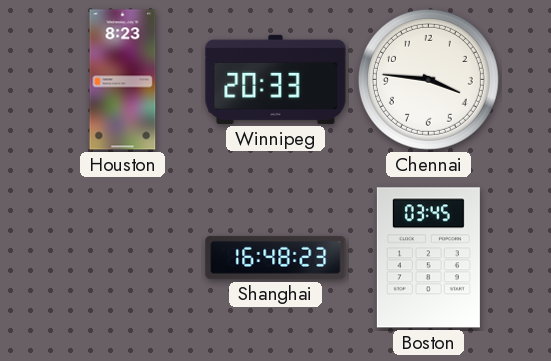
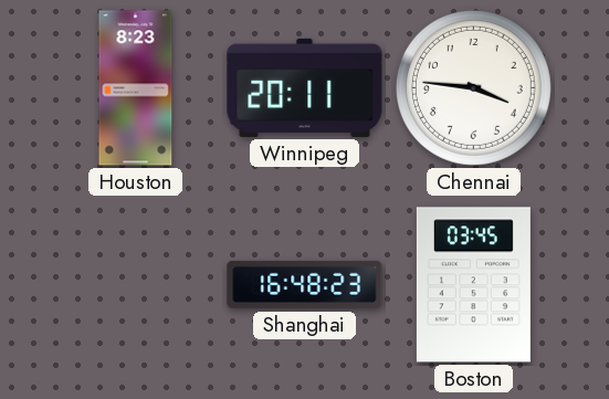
Winnipeg: 20:33 -> 20:11
